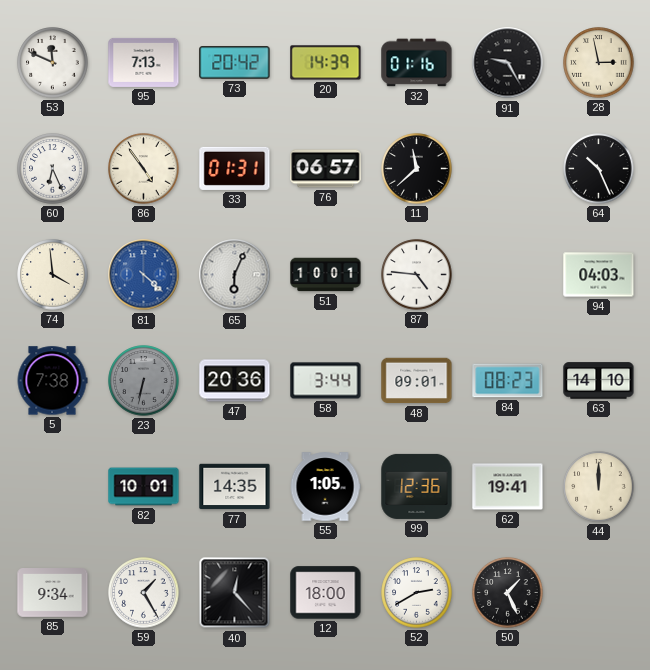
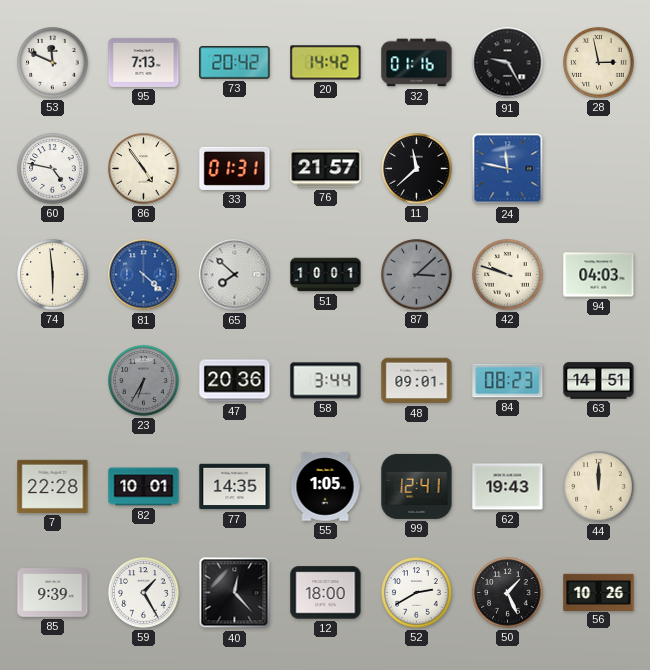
20: 14:39 -> 14:42
60: 6:26 -> 4:47
76: 06:57 -> 21:57
24: none -> 11:47
64: 10:26 -> none
74: 3:59 -> 5:59
65: 6:04 -> 7:52
87: 4:46 -> 3:08
87 dial: white -> grey
42: none -> 9:48
5: 7:38 -> none
23: 6:32 -> 6:35
63: 14:10 -> 14:51
7: none -> 22:28
99: 12:36 -> 12:41
62: 19:41 -> 19:43
85: 9:34 -> 9:39
56: none -> 10:26
